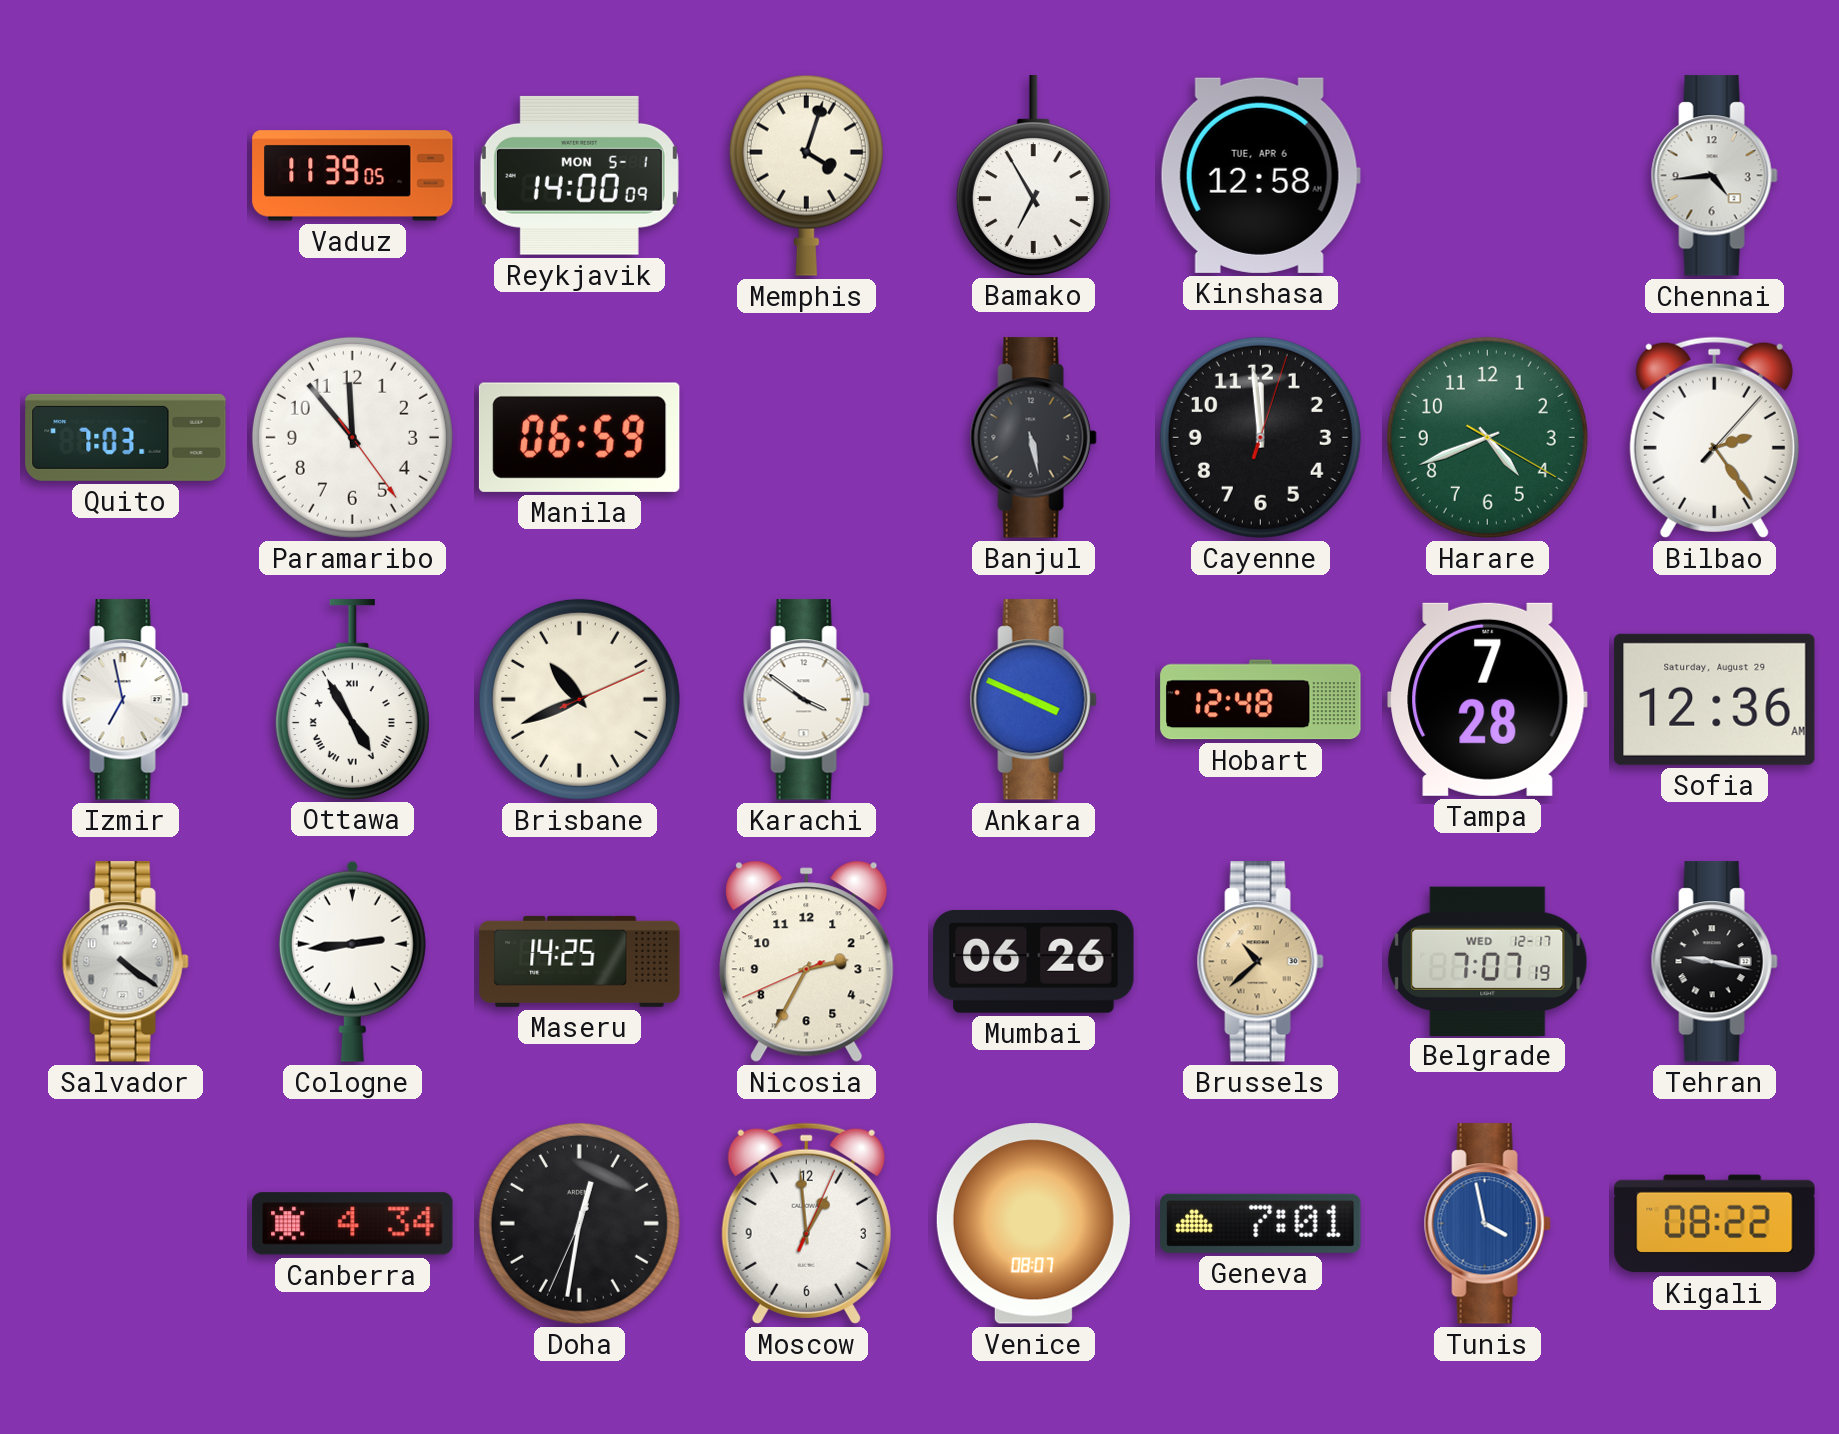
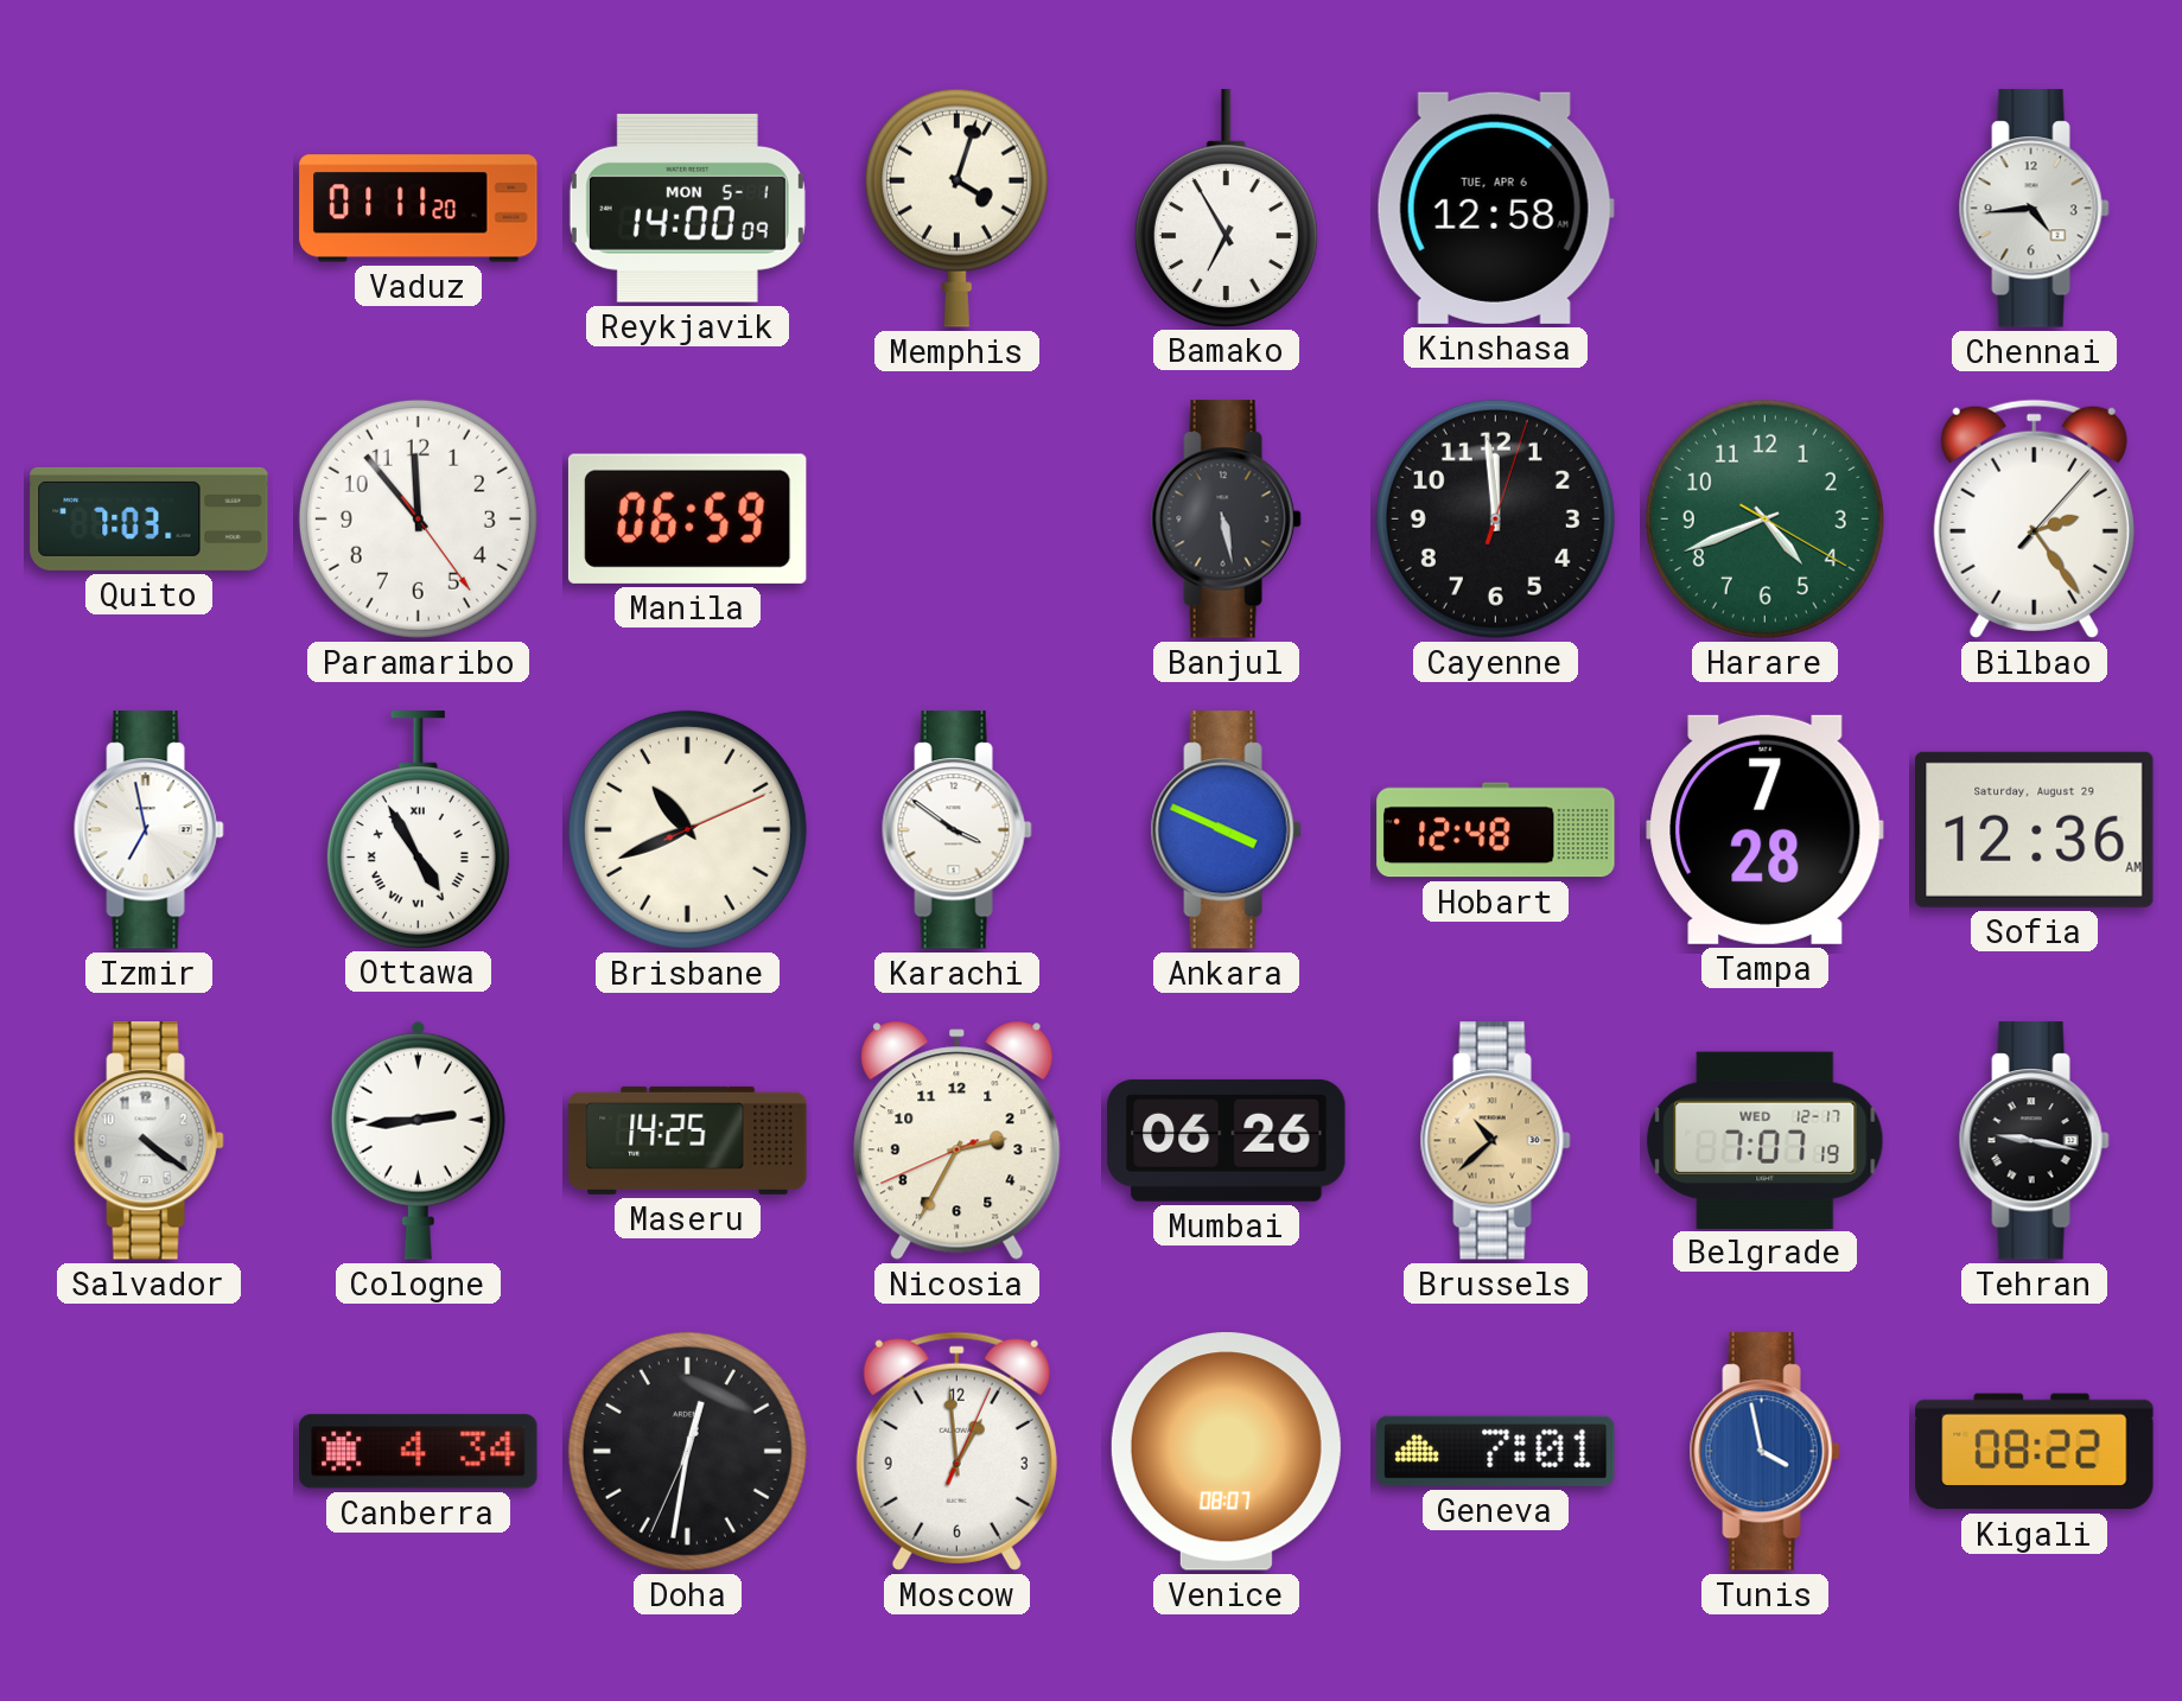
Vaduz: 11:39 -> 01:11
